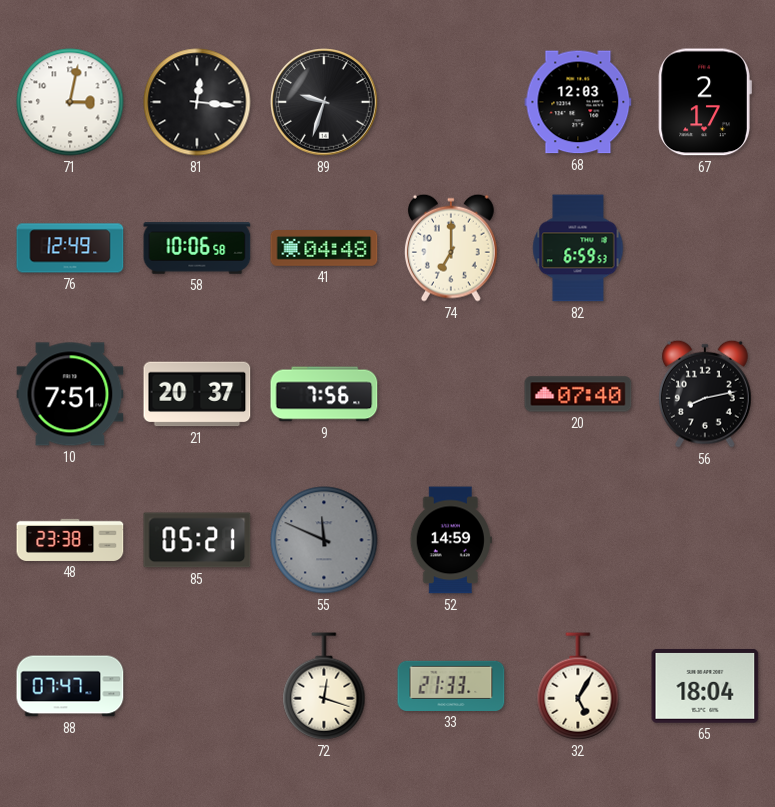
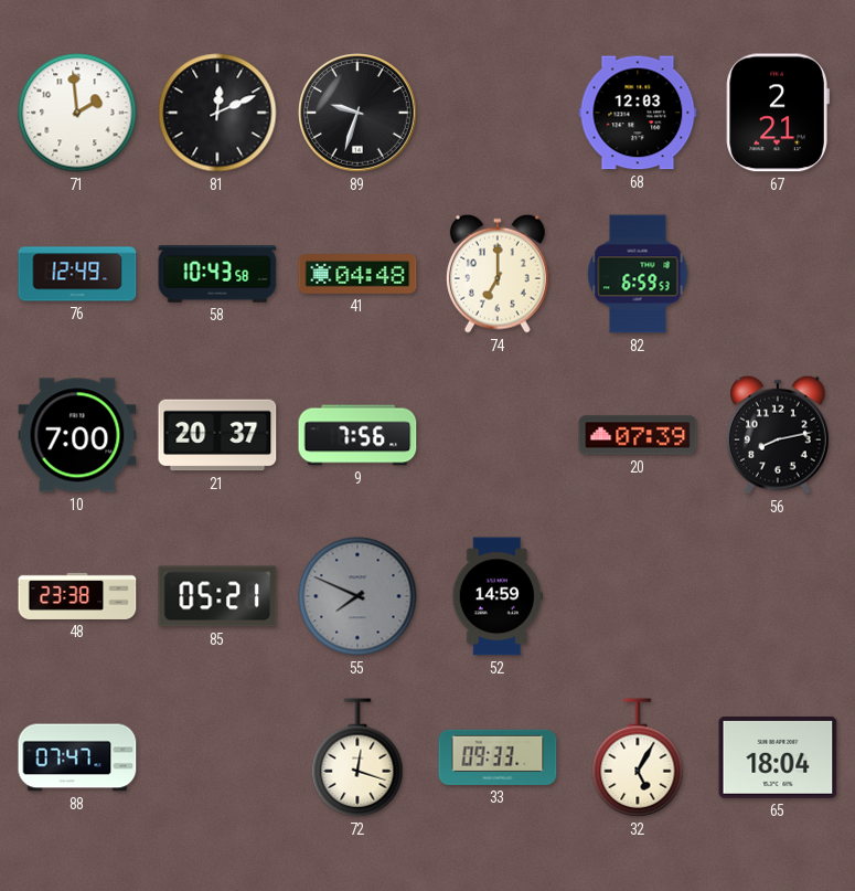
71: 3:02 -> 1:59
81: 12:16 -> 12:11
67: 2:17 -> 2:21
58: 10:06 -> 10:43
10: 7:51 -> 7:00
20: 07:40 -> 07:39
55: 11:49 -> 7:49
33: 21:33 -> 09:33
